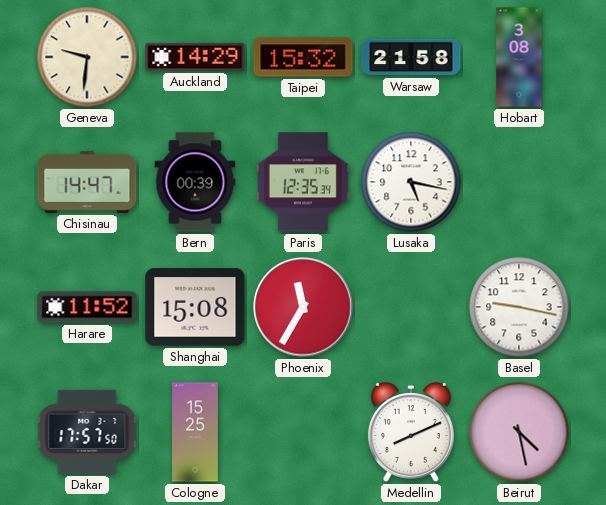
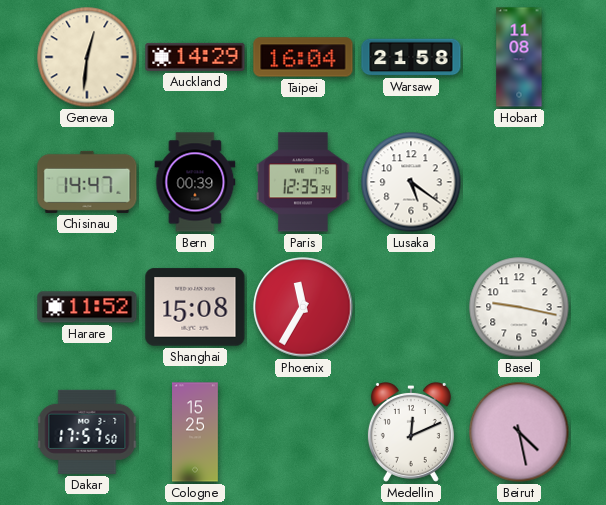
Geneva: 9:31 -> 12:31
Taipei: 15:32 -> 16:04
Hobart: 3:08 -> 11:08
Lusaka: 5:17 -> 5:21
Medellin: 8:11 -> 12:11
